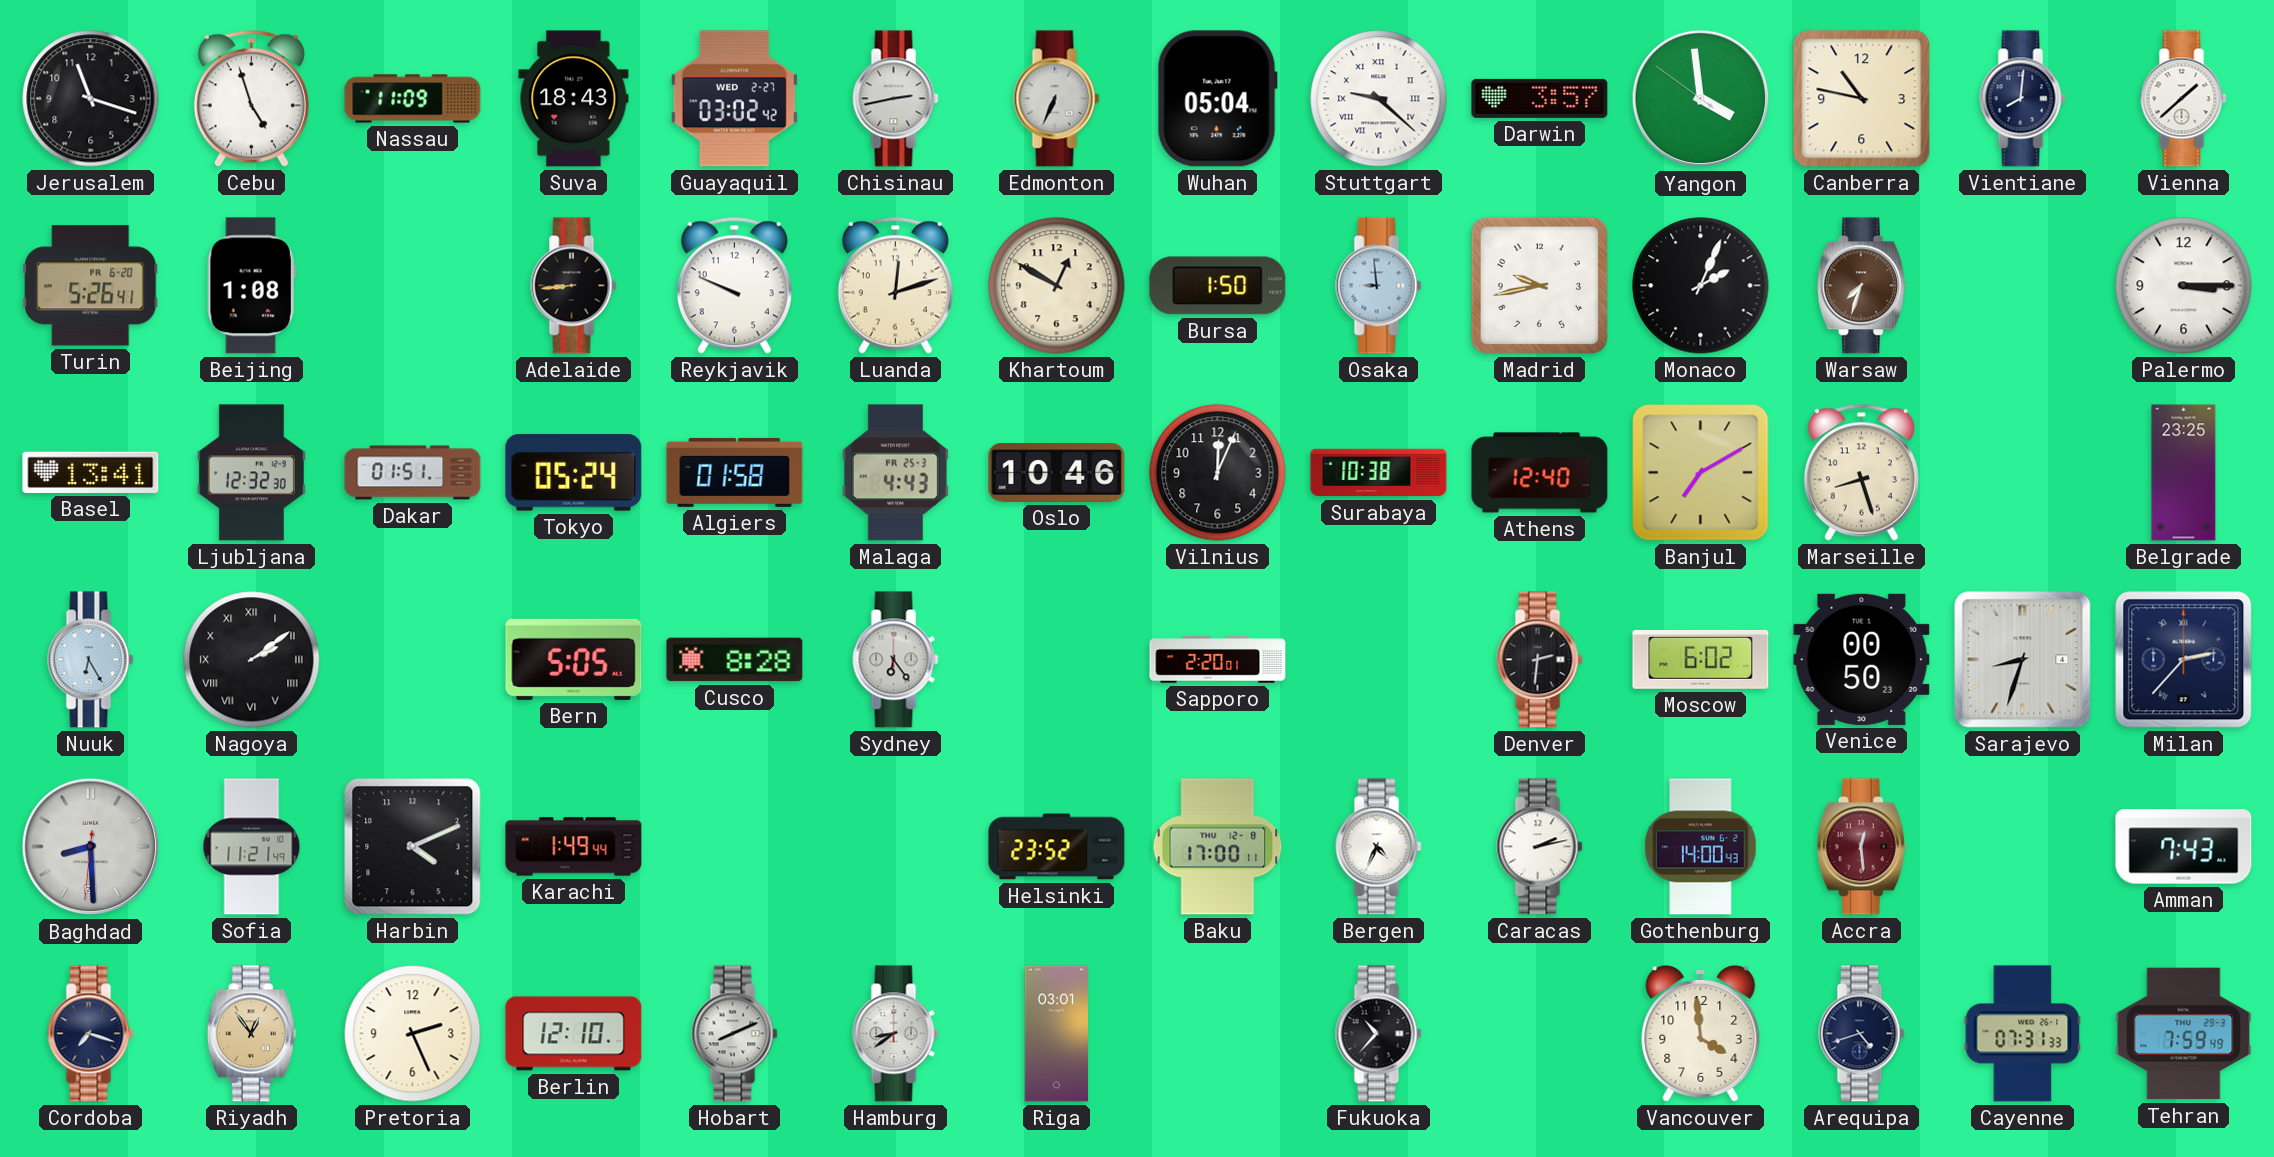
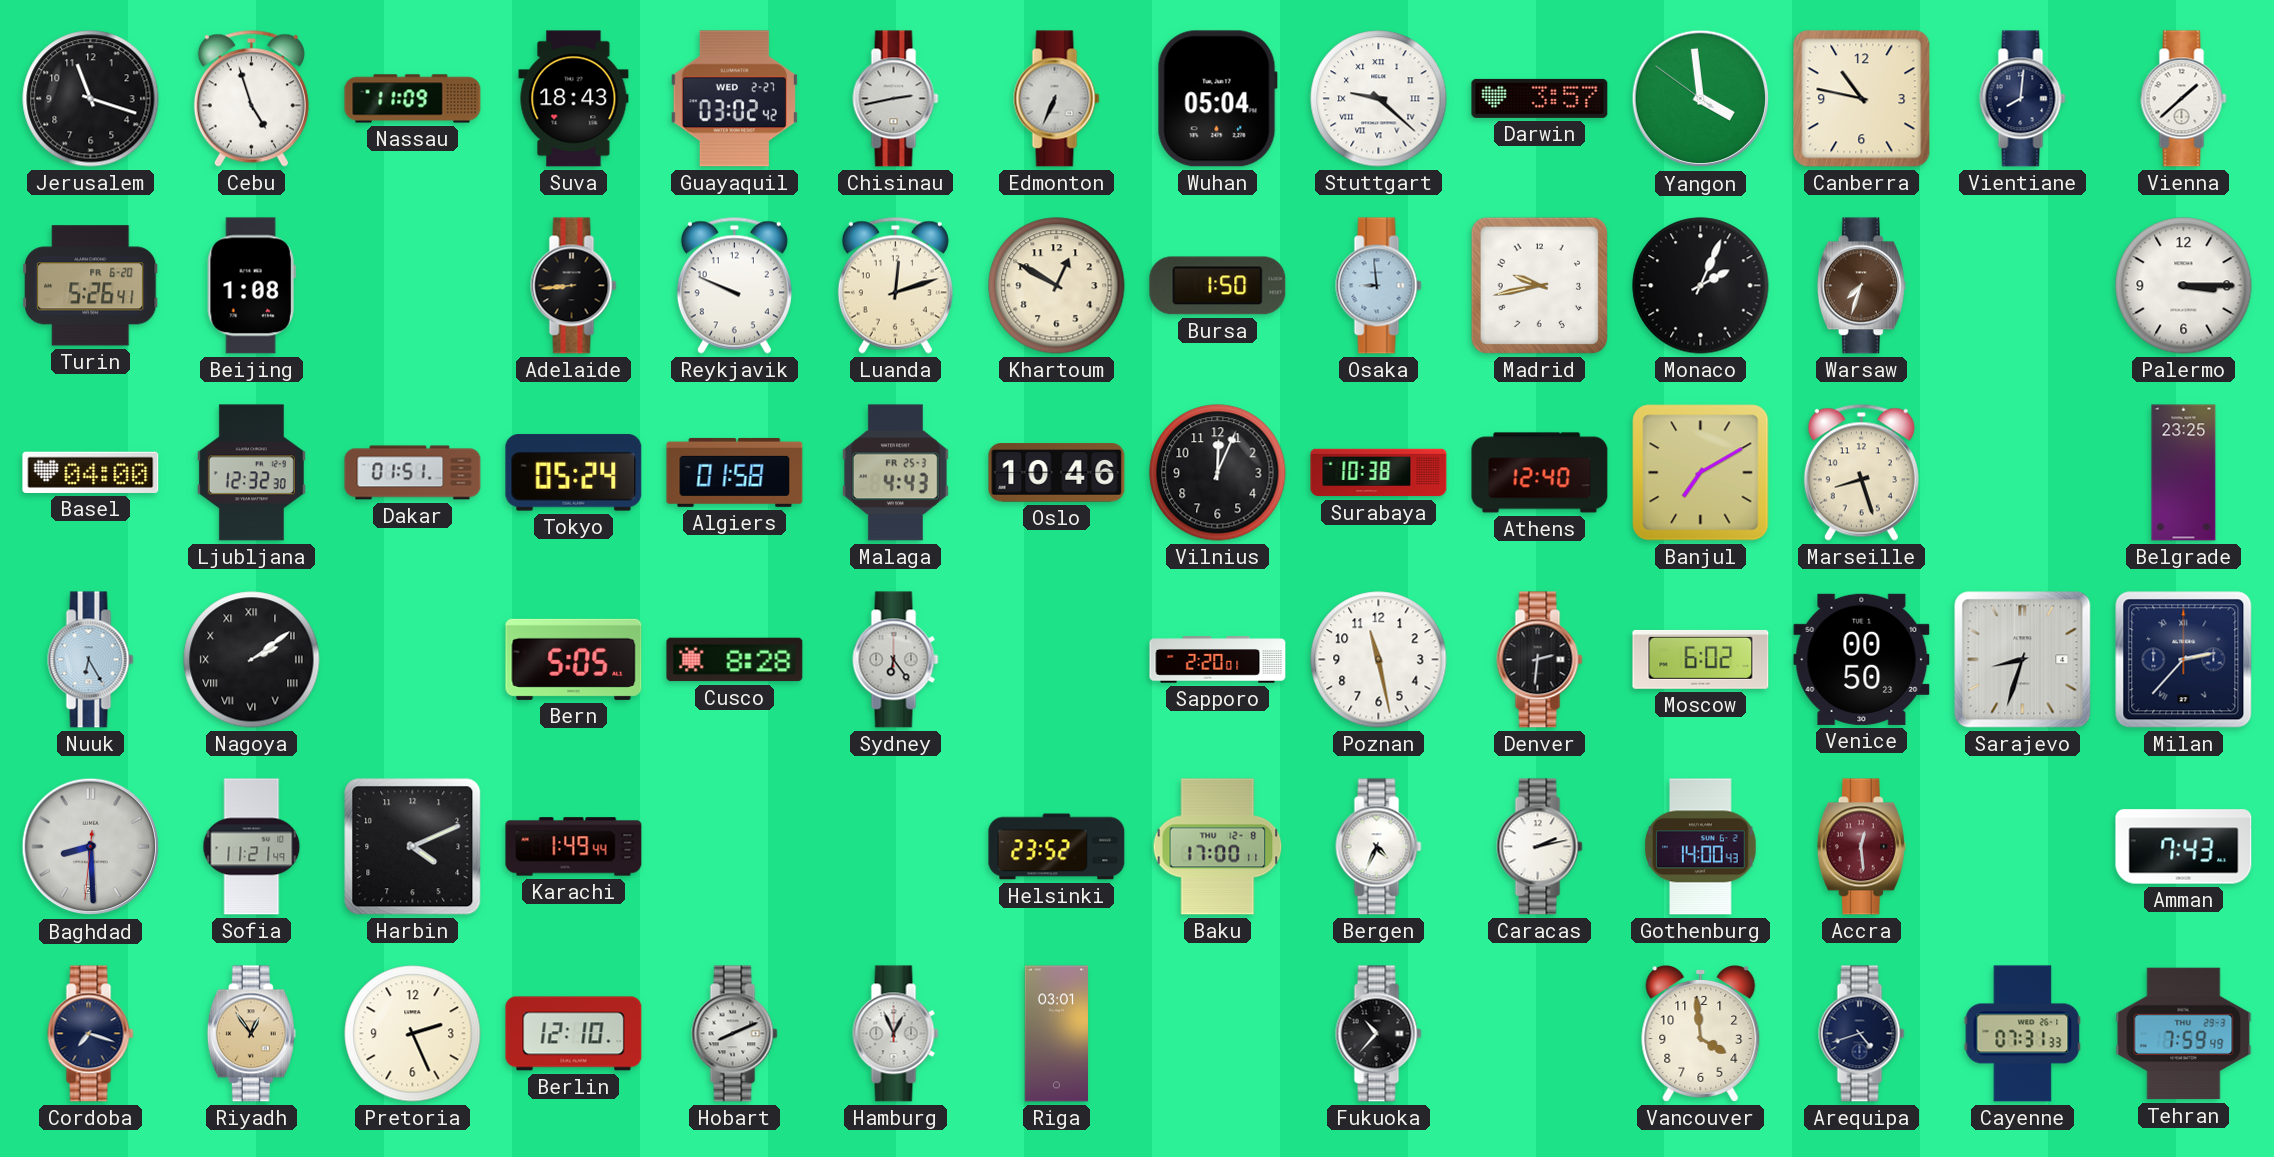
Basel: 13:41 -> 04:00
Poznan: none -> 11:28
Hamburg: 8:39 -> 12:56
